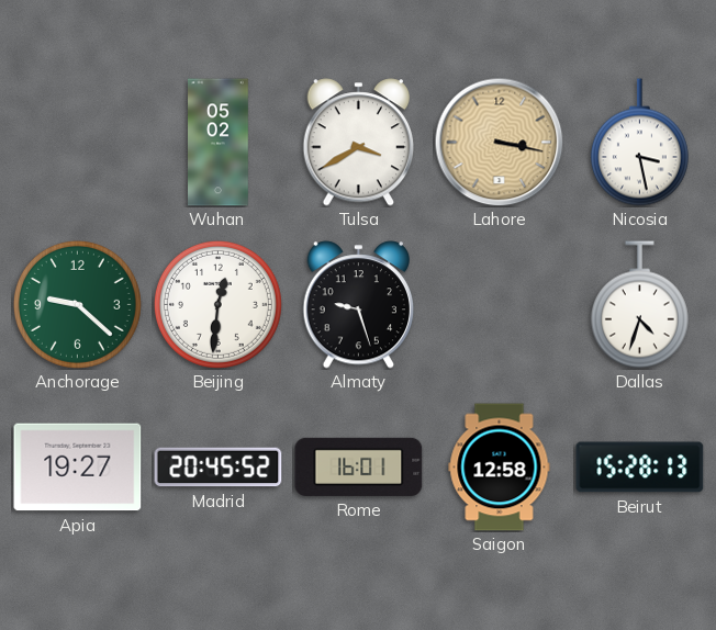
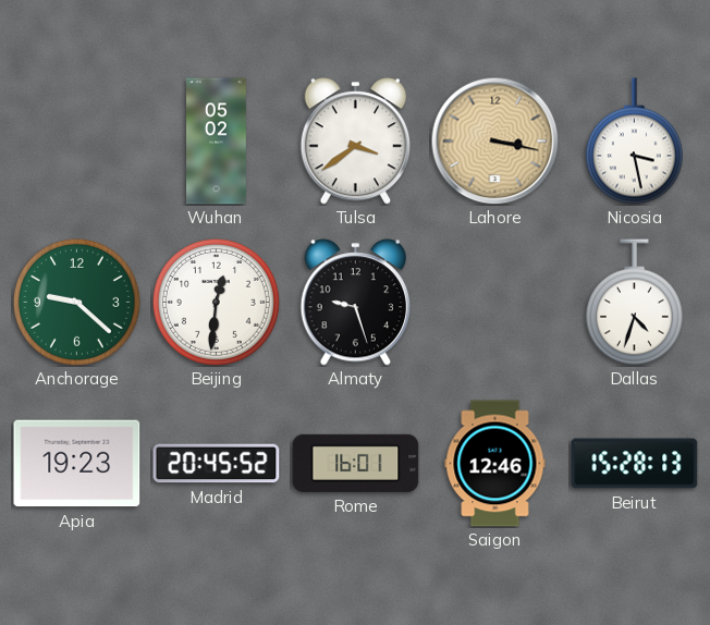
Tulsa: 3:40 -> 3:39
Apia: 19:27 -> 19:23
Saigon: 12:58 -> 12:46
